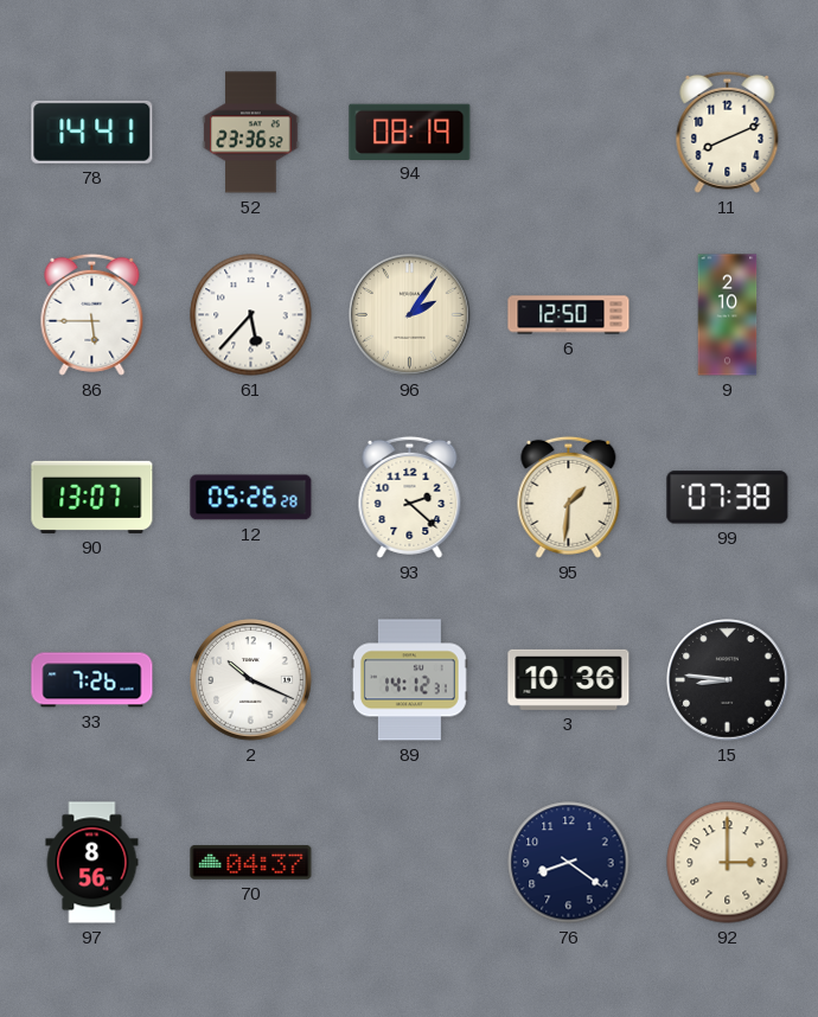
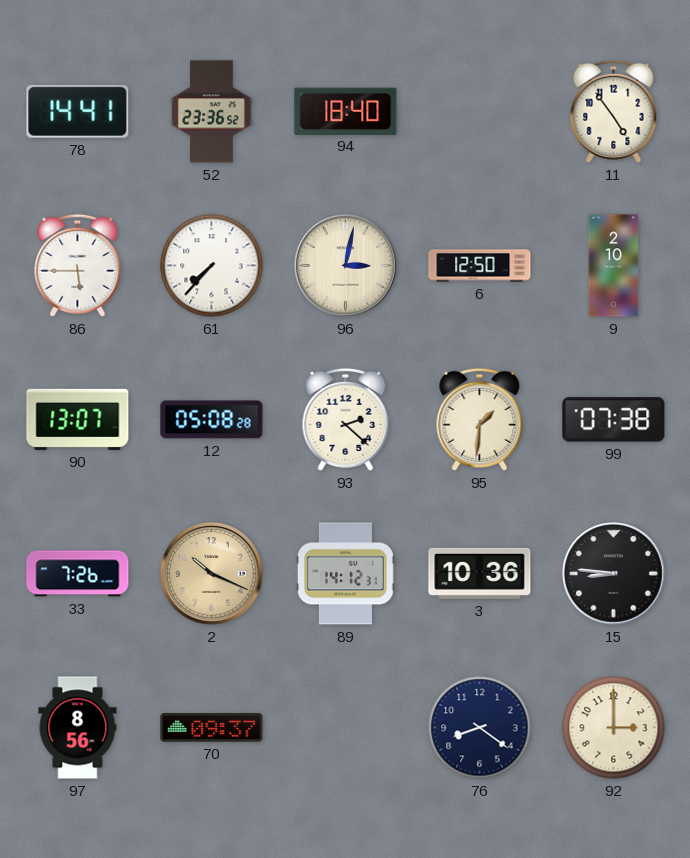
94: 08:19 -> 18:40
11: 8:11 -> 4:54
61: 5:37 -> 7:37
96: 2:06 -> 3:02
12: 05:26 -> 05:08
2 dial: white -> champagne
70: 04:37 -> 09:37
